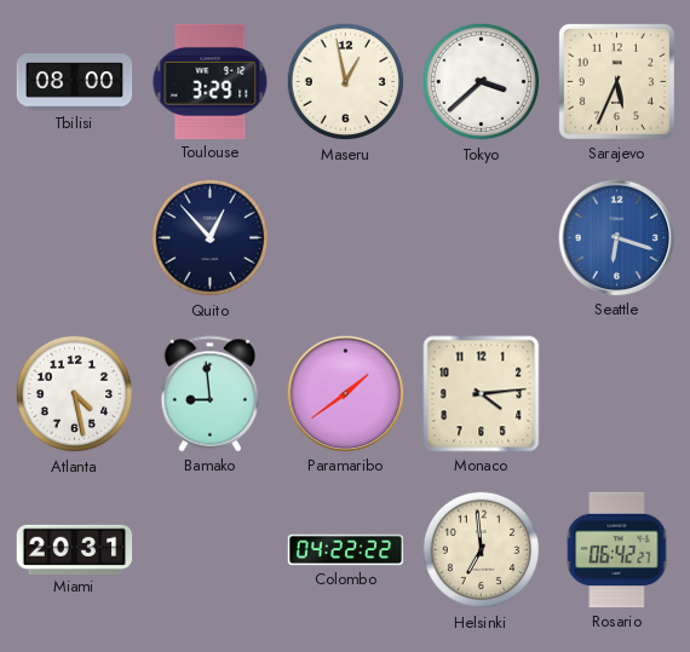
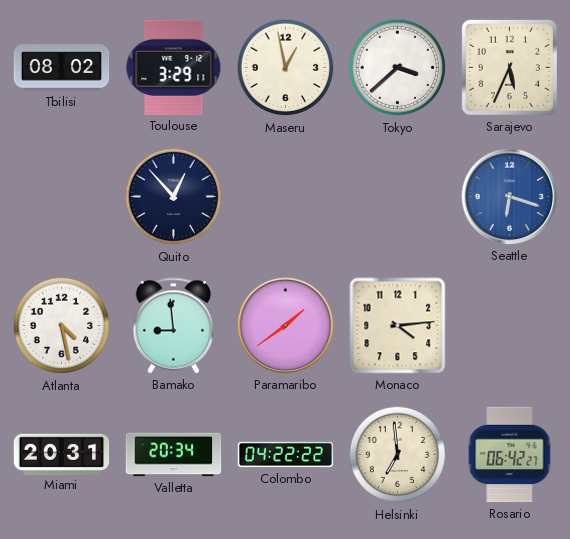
Tbilisi: 08:00 -> 08:02
Valletta: none -> 20:34
